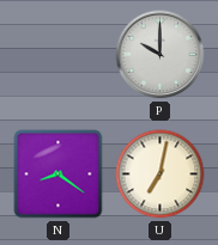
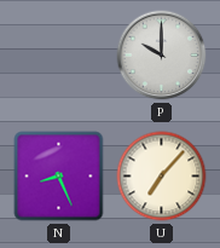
N: 8:21 -> 8:26
U: 7:02 -> 7:07
